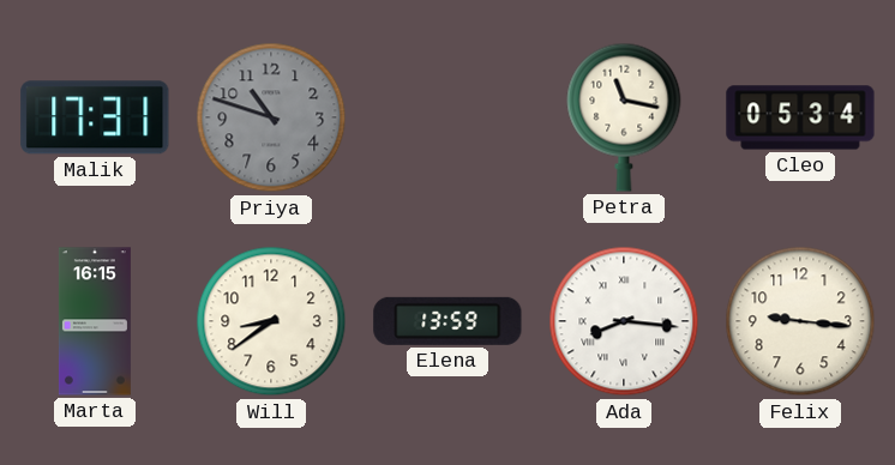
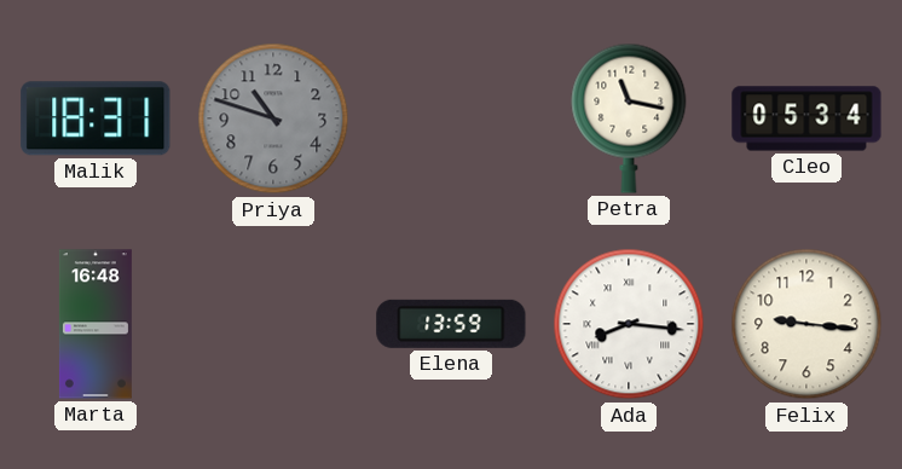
Malik: 17:31 -> 18:31
Marta: 16:15 -> 16:48
Will: 8:39 -> none
